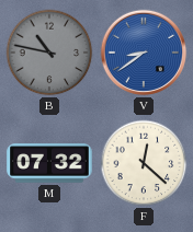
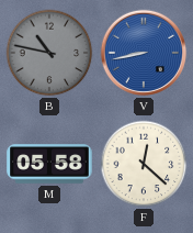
V: 8:39 -> 8:43
M: 07:32 -> 05:58
